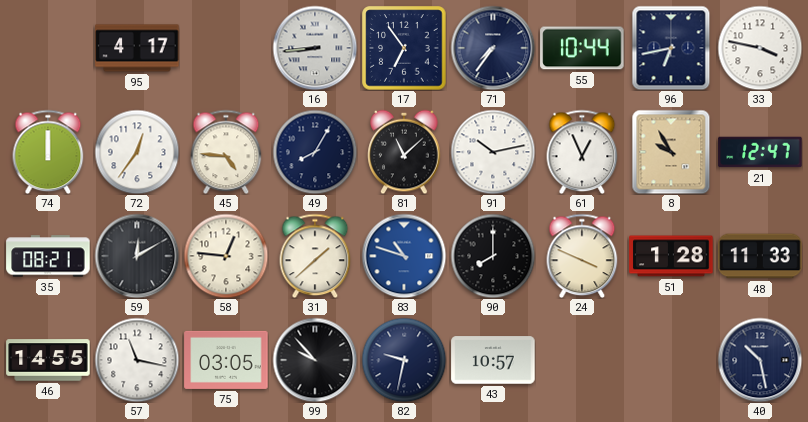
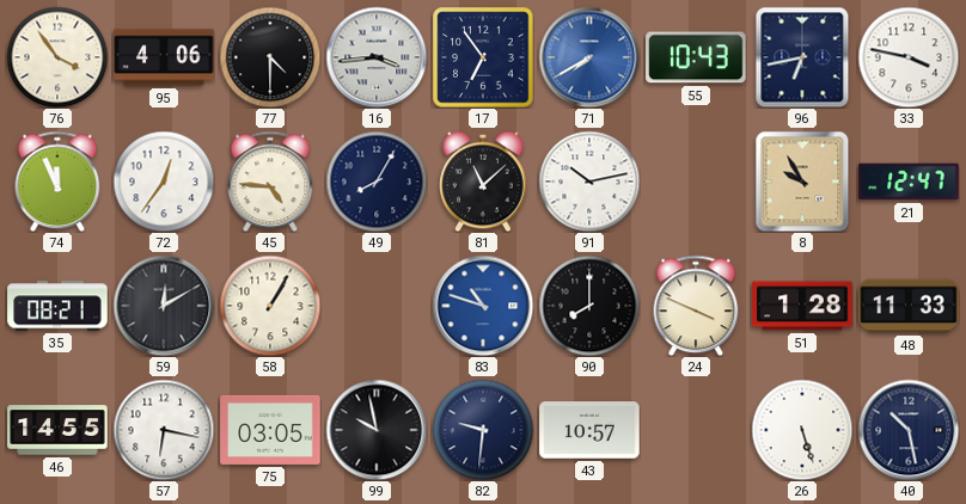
76: none -> 3:54
95: 4:17 -> 4:06
77: none -> 4:30
16: 8:44 -> 3:44
71: 7:36 -> 7:40
71 dial: navy -> blue
55: 10:44 -> 10:43
74: 12:00 -> 11:56
61: 12:56 -> none
58: 12:46 -> 1:05
31: 1:38 -> none
57: 11:17 -> 6:17
99: 9:53 -> 9:58
82: 9:32 -> 9:31
26: none -> 5:27
